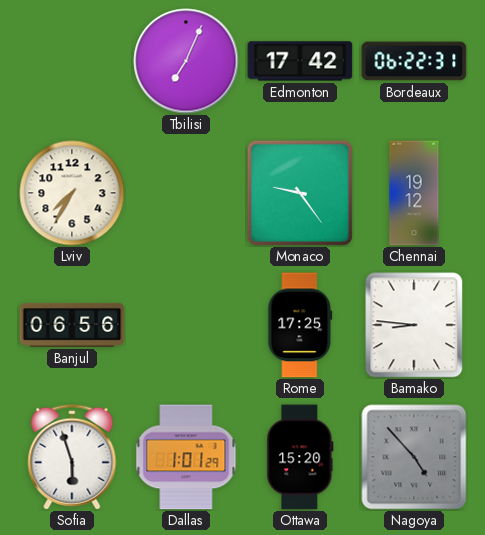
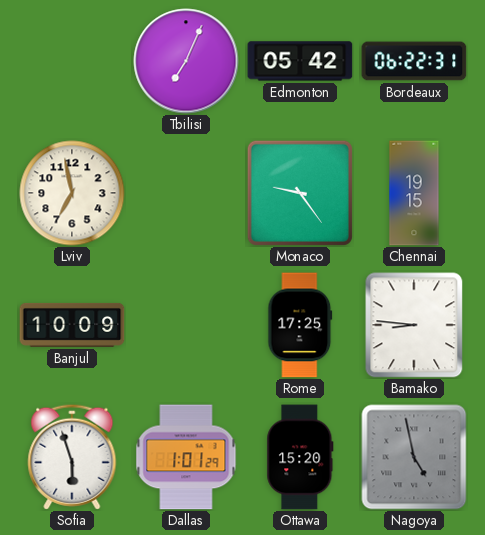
Edmonton: 17:42 -> 05:42
Lviv: 7:35 -> 6:58
Chennai: 19:12 -> 19:15
Banjul: 06:56 -> 10:09
Nagoya: 4:53 -> 4:58
